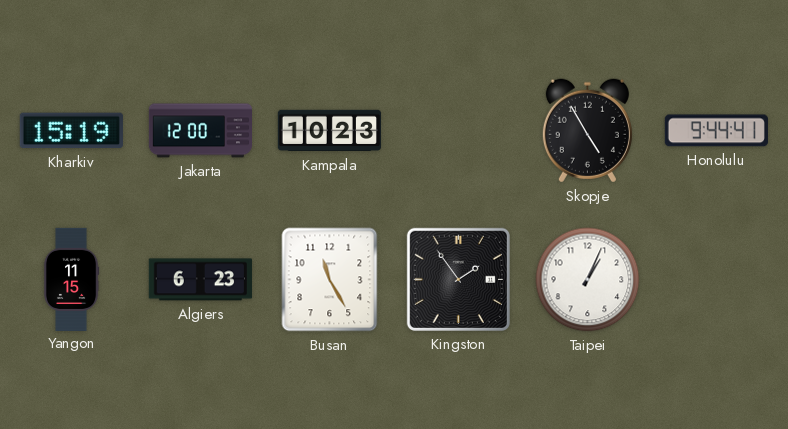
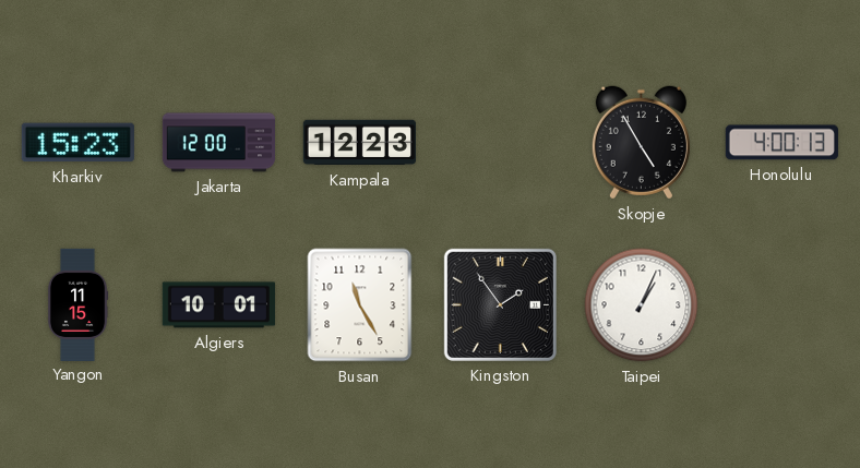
Kharkiv: 15:19 -> 15:23
Kampala: 10:23 -> 12:23
Honolulu: 9:44 -> 4:00
Algiers: 6:23 -> 10:01
